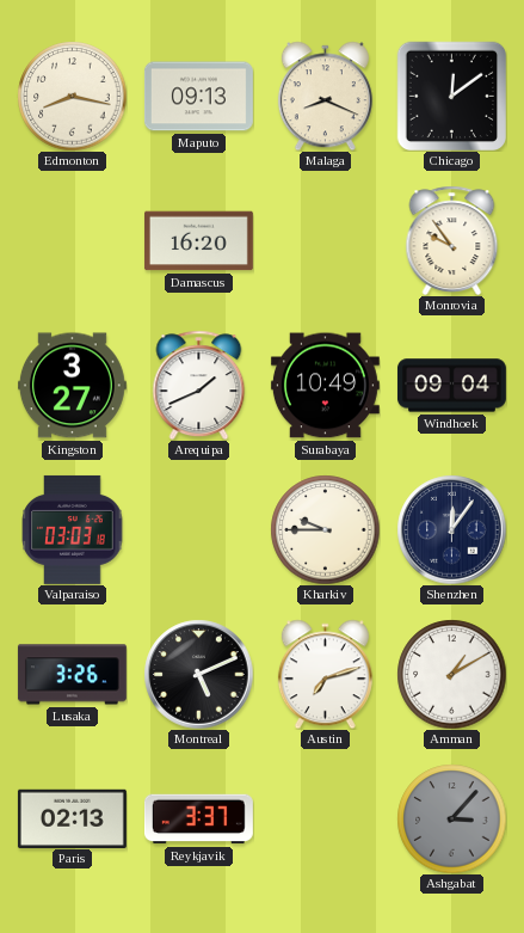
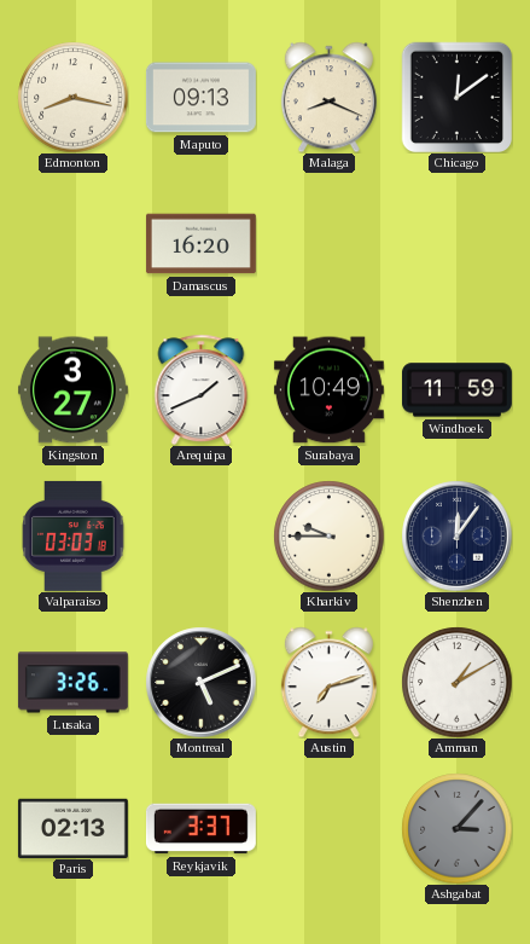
Monrovia: 9:54 -> none
Windhoek: 09:04 -> 11:59
